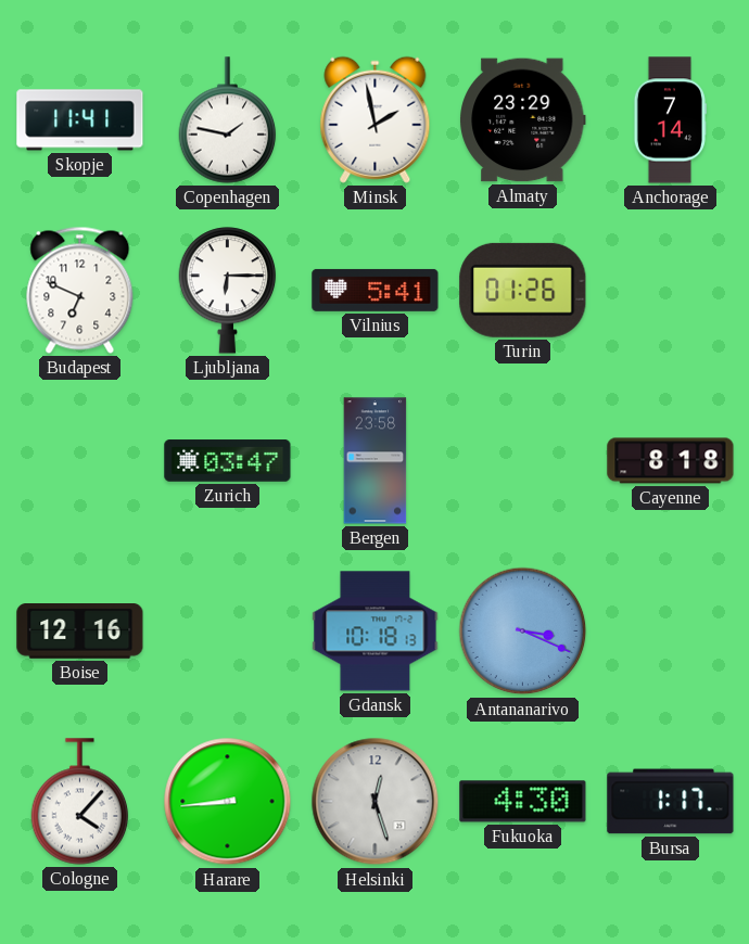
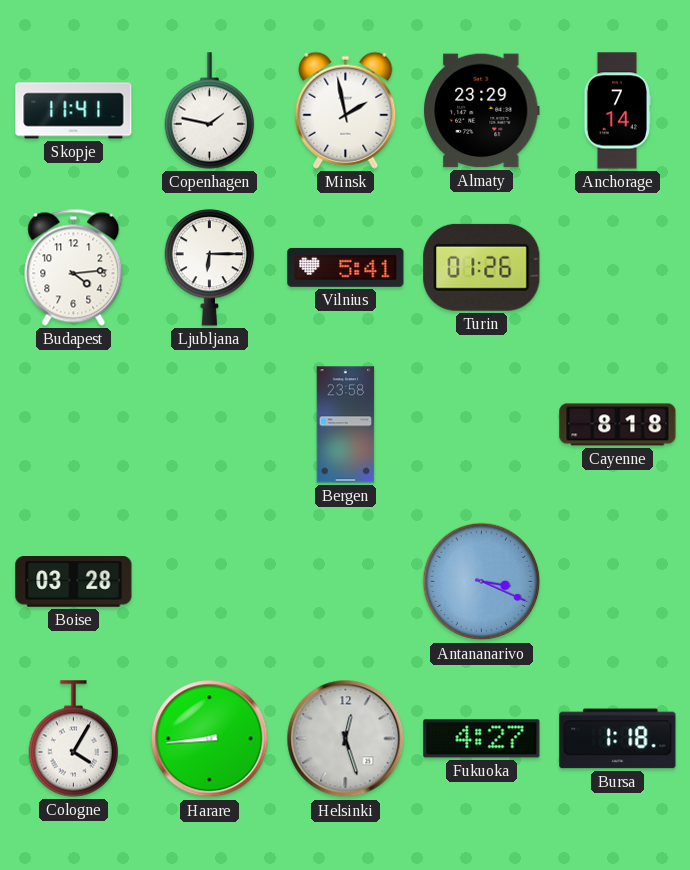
Budapest: 6:49 -> 4:14
Zurich: 03:47 -> none
Boise: 12:16 -> 03:28
Gdansk: 10:18 -> none
Cologne: 4:07 -> 4:05
Fukuoka: 4:30 -> 4:27
Bursa: 1:17 -> 1:18
